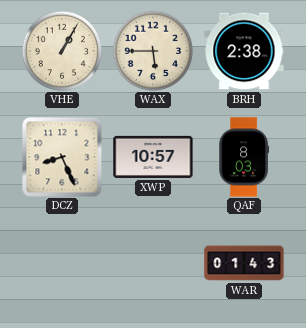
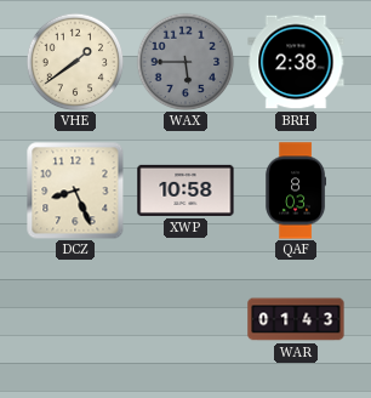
VHE: 1:05 -> 1:39
WAX dial: cream -> grey
XWP: 10:57 -> 10:58
